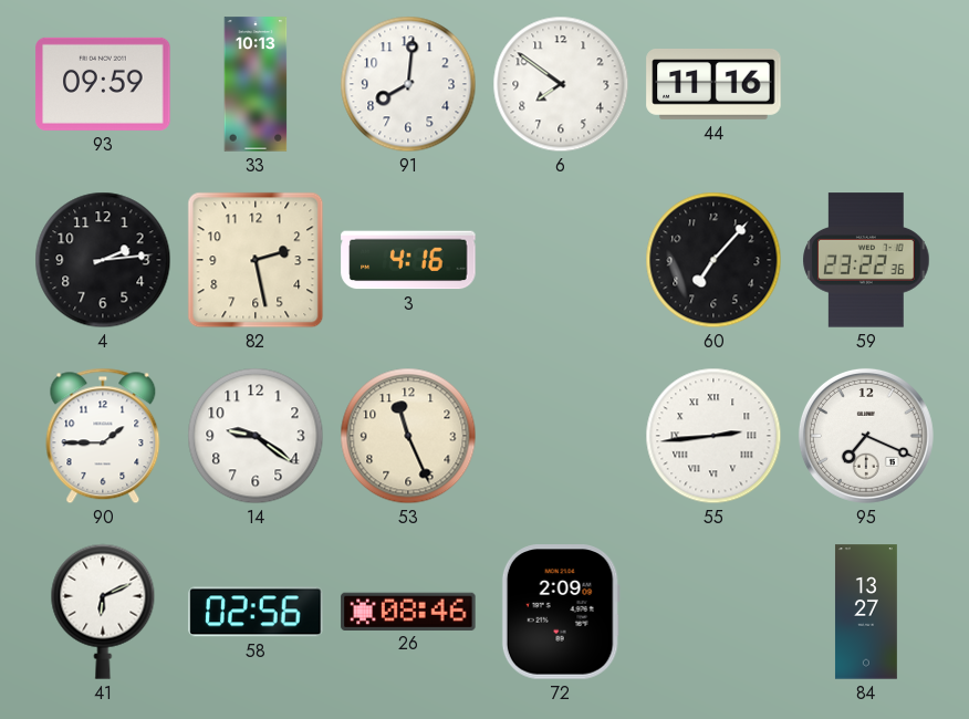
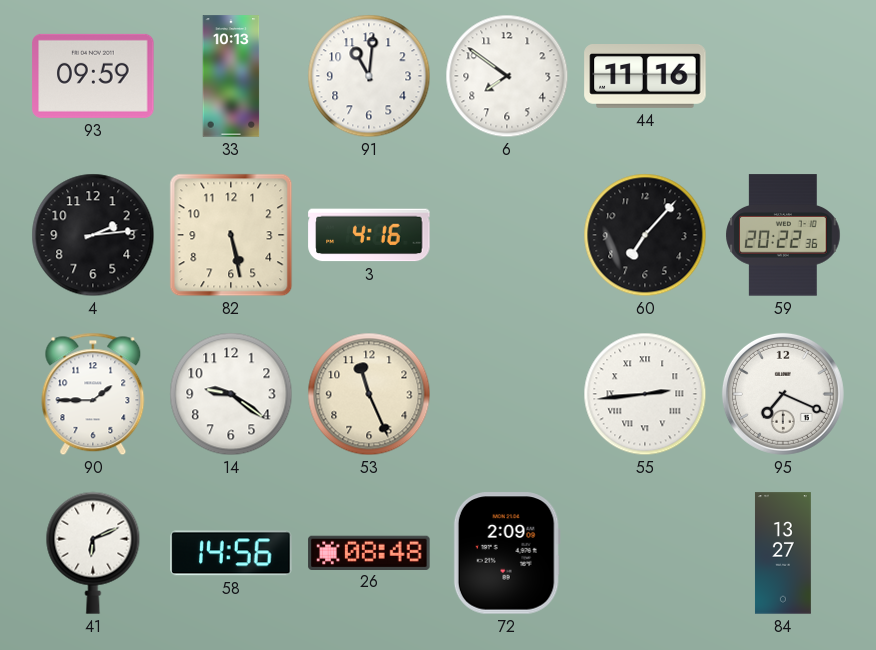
91: 8:01 -> 11:01
82: 2:28 -> 5:28
59: 23:22 -> 20:22
58: 02:56 -> 14:56
26: 08:46 -> 08:48
